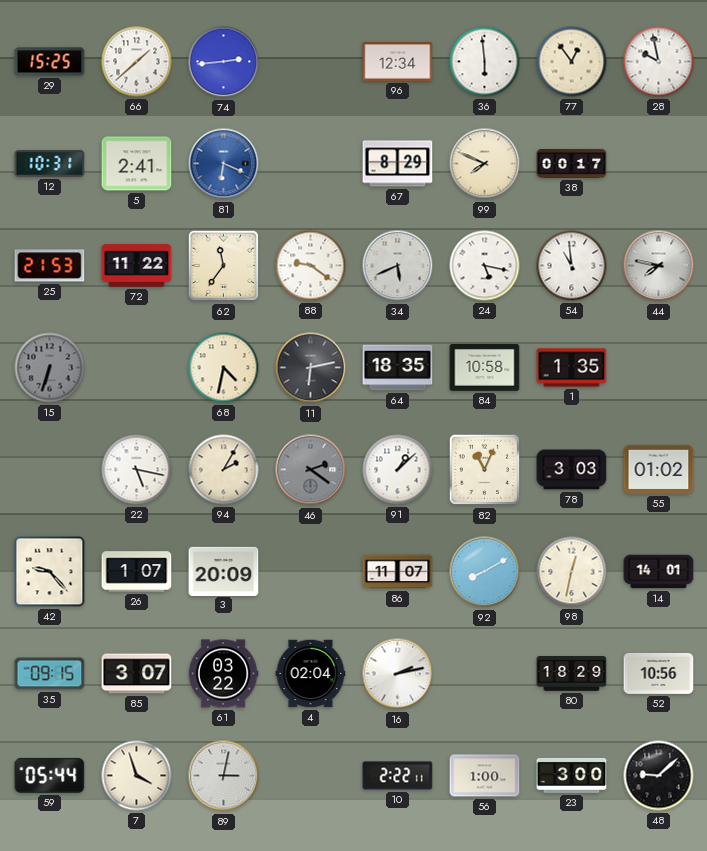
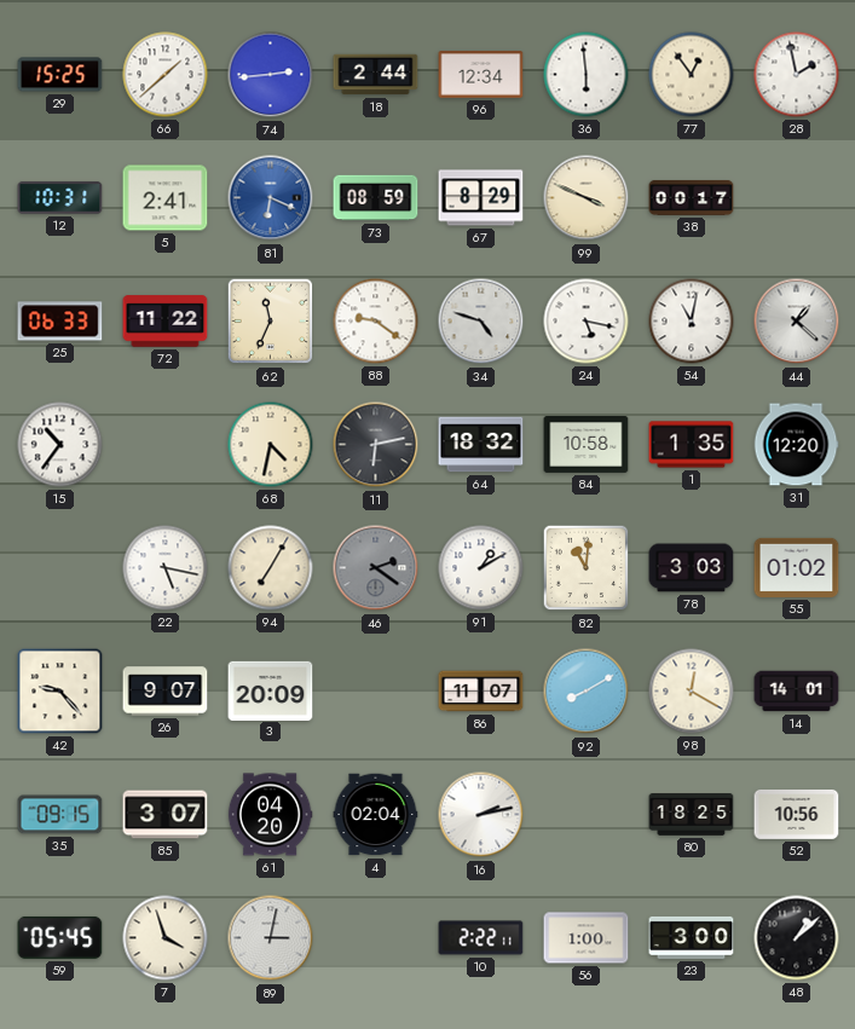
18: none -> 2:44
28: 9:58 -> 1:58
73: none -> 08:59
99: 7:49 -> 3:49
25: 21:53 -> 06:33
62: 11:36 -> 11:34
34: 5:41 -> 4:48
54: 10:59 -> 11:02
44: 7:47 -> 1:22
15: 6:33 -> 10:36
15 dial: grey -> white
64: 18:35 -> 18:32
31: none -> 12:20
94: 2:05 -> 7:05
91: 1:08 -> 1:10
82: 11:04 -> 11:01
26: 1:07 -> 9:07
98: 12:32 -> 12:20
61: 03:22 -> 04:20
80: 18:29 -> 18:25
59: 05:44 -> 05:45
48: 9:08 -> 1:08
